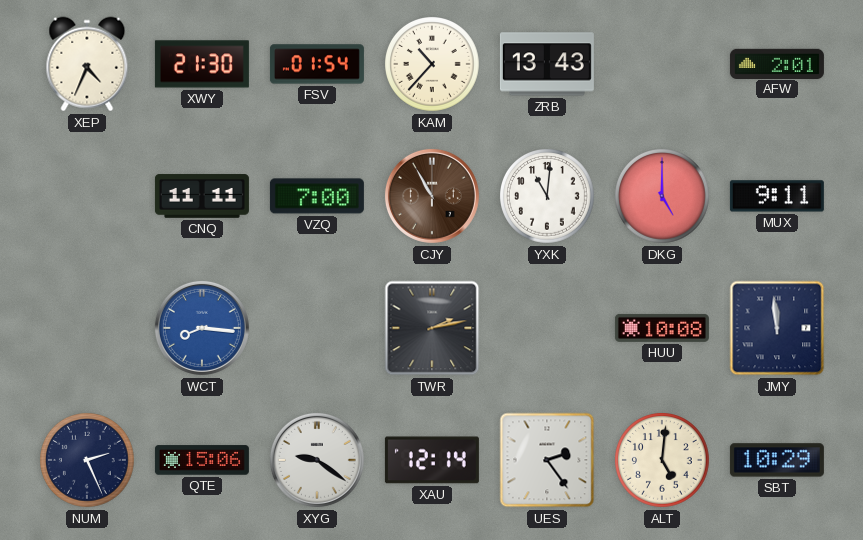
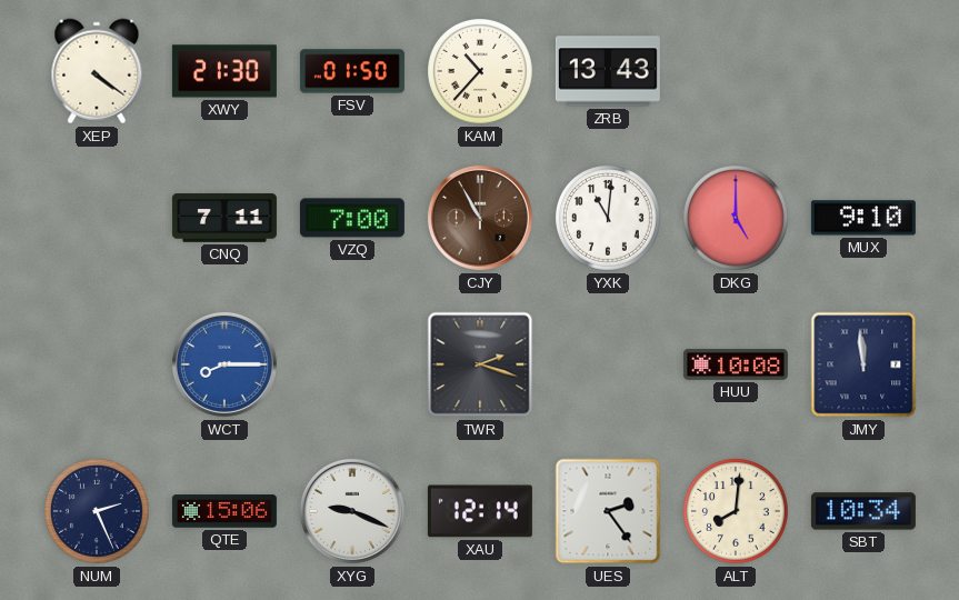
XEP: 4:34 -> 4:21
FSV: 01:54 -> 01:50
AFW: 2:01 -> none
CNQ: 11:11 -> 7:11
MUX: 9:11 -> 9:10
WCT: 8:16 -> 8:15
TWR: 2:13 -> 2:18
XYG: 9:21 -> 9:19
ALT: 5:01 -> 8:01
SBT: 10:29 -> 10:34
